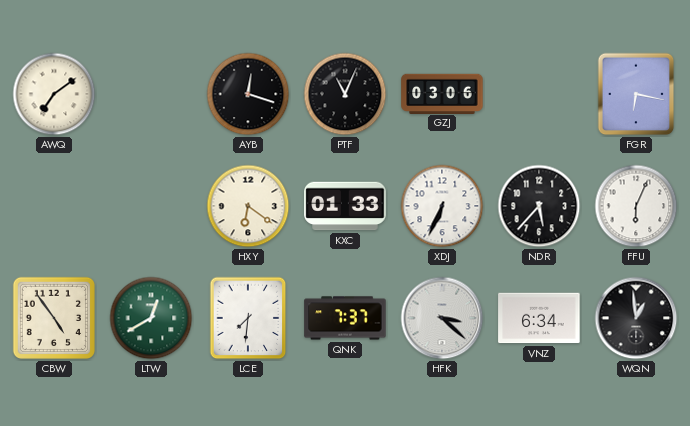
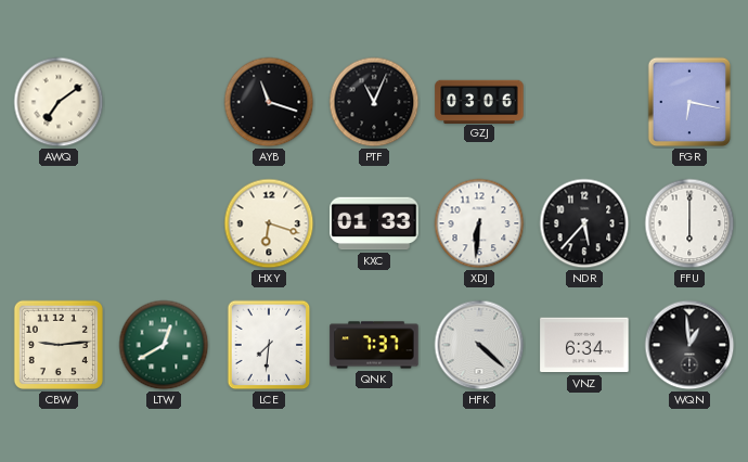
AYB: 12:18 -> 11:18
HXY: 6:21 -> 6:18
XDJ: 6:34 -> 6:31
FFU: 6:04 -> 6:00
CBW: 4:54 -> 9:14
HFK: 3:22 -> 4:22
